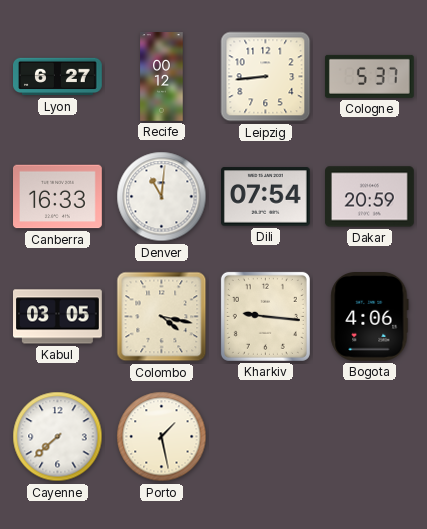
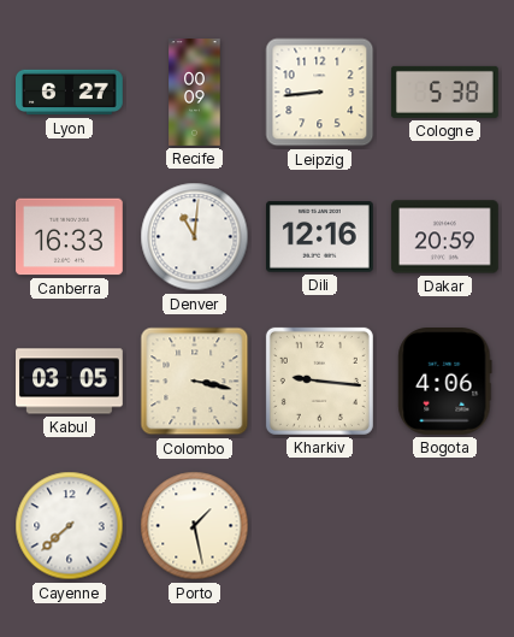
Recife: 00:12 -> 00:09
Cologne: 5:37 -> 5:38
Dili: 07:54 -> 12:16
Colombo: 4:17 -> 3:17
